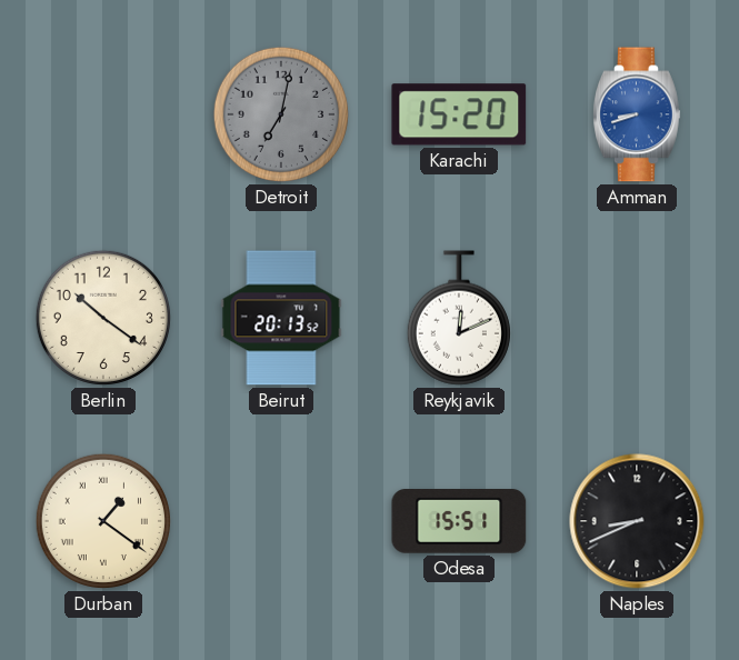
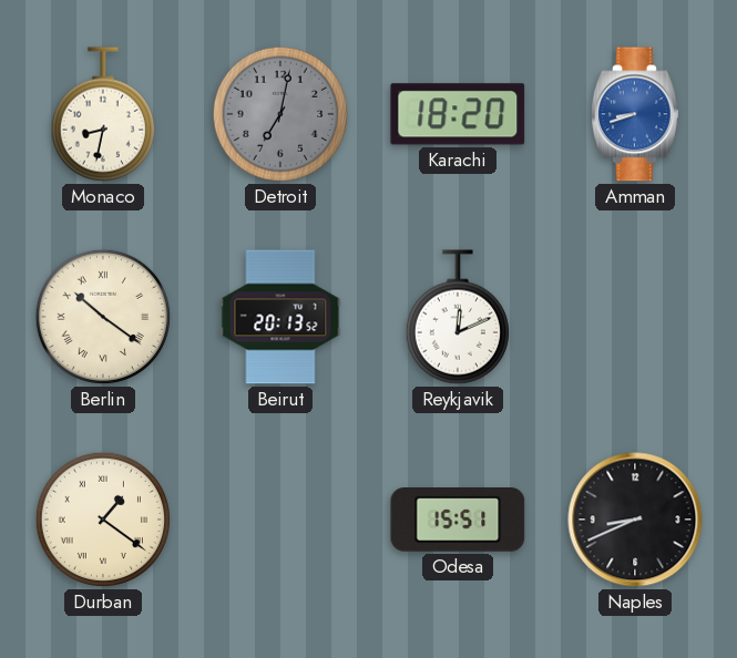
Monaco: none -> 8:32
Karachi: 15:20 -> 18:20
Berlin numerals: Arabic -> Roman
